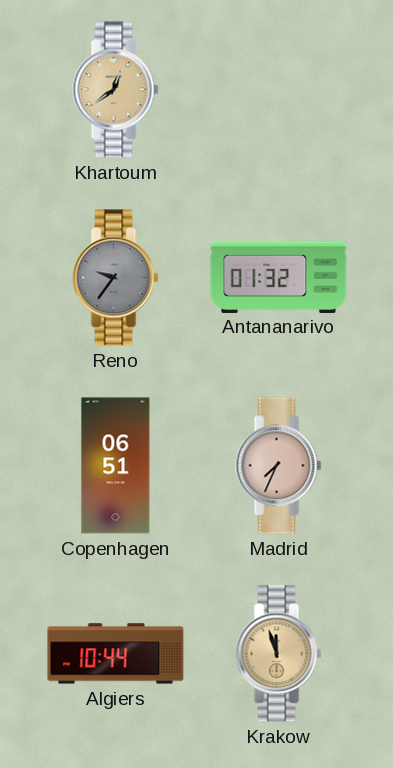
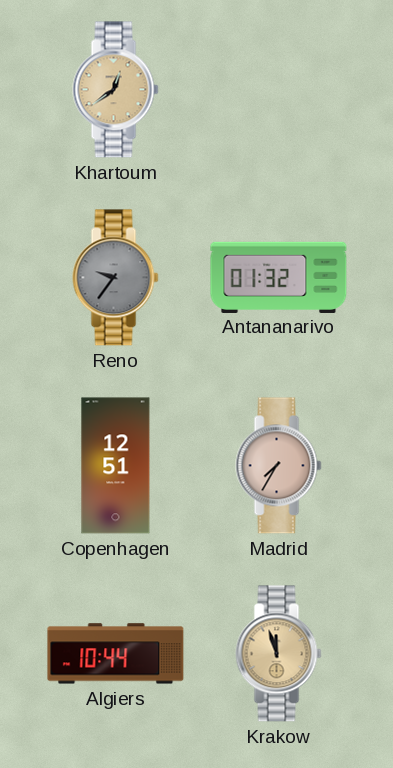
Copenhagen: 06:51 -> 12:51
Madrid: 7:34 -> 7:35
